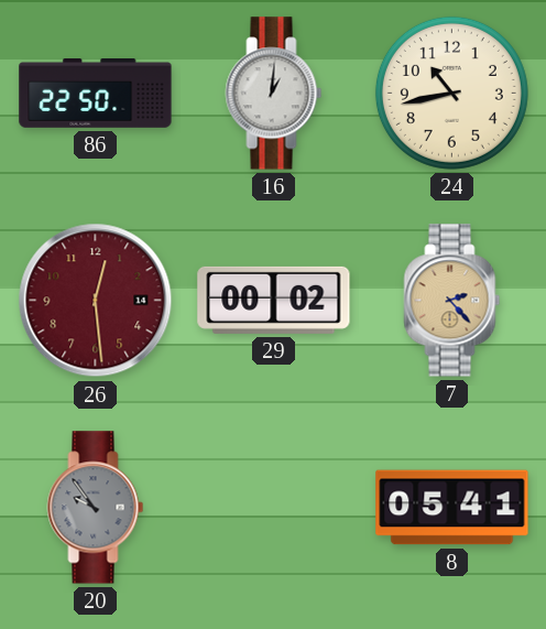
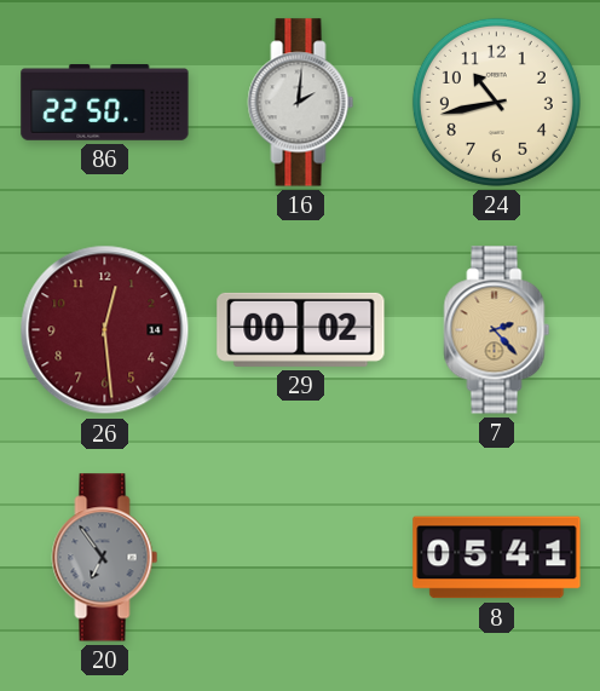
16: 1:01 -> 2:01
20: 9:54 -> 6:54
